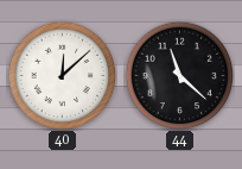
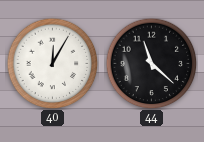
40: 12:08 -> 12:05
